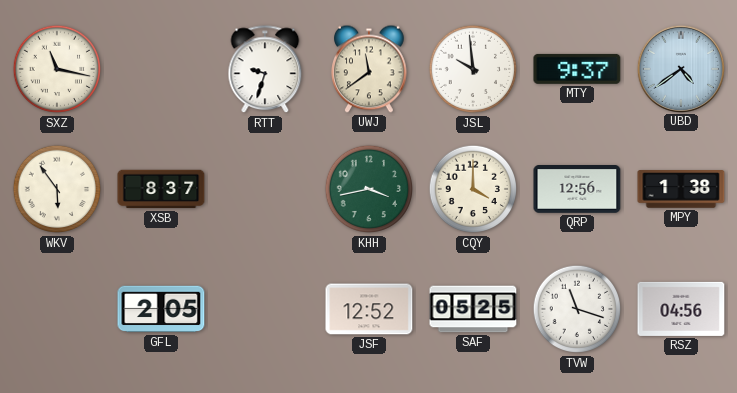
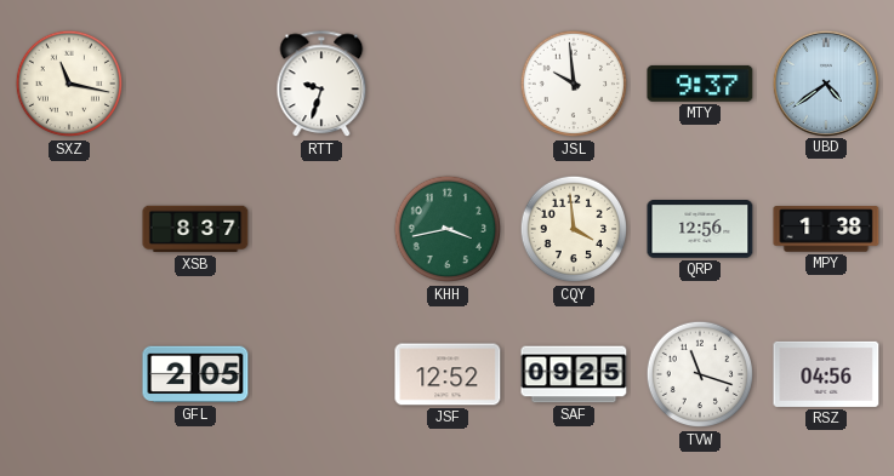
UWJ: 11:39 -> none
WKV: 5:54 -> none
CQY: 4:00 -> 3:59
SAF: 05:25 -> 09:25
